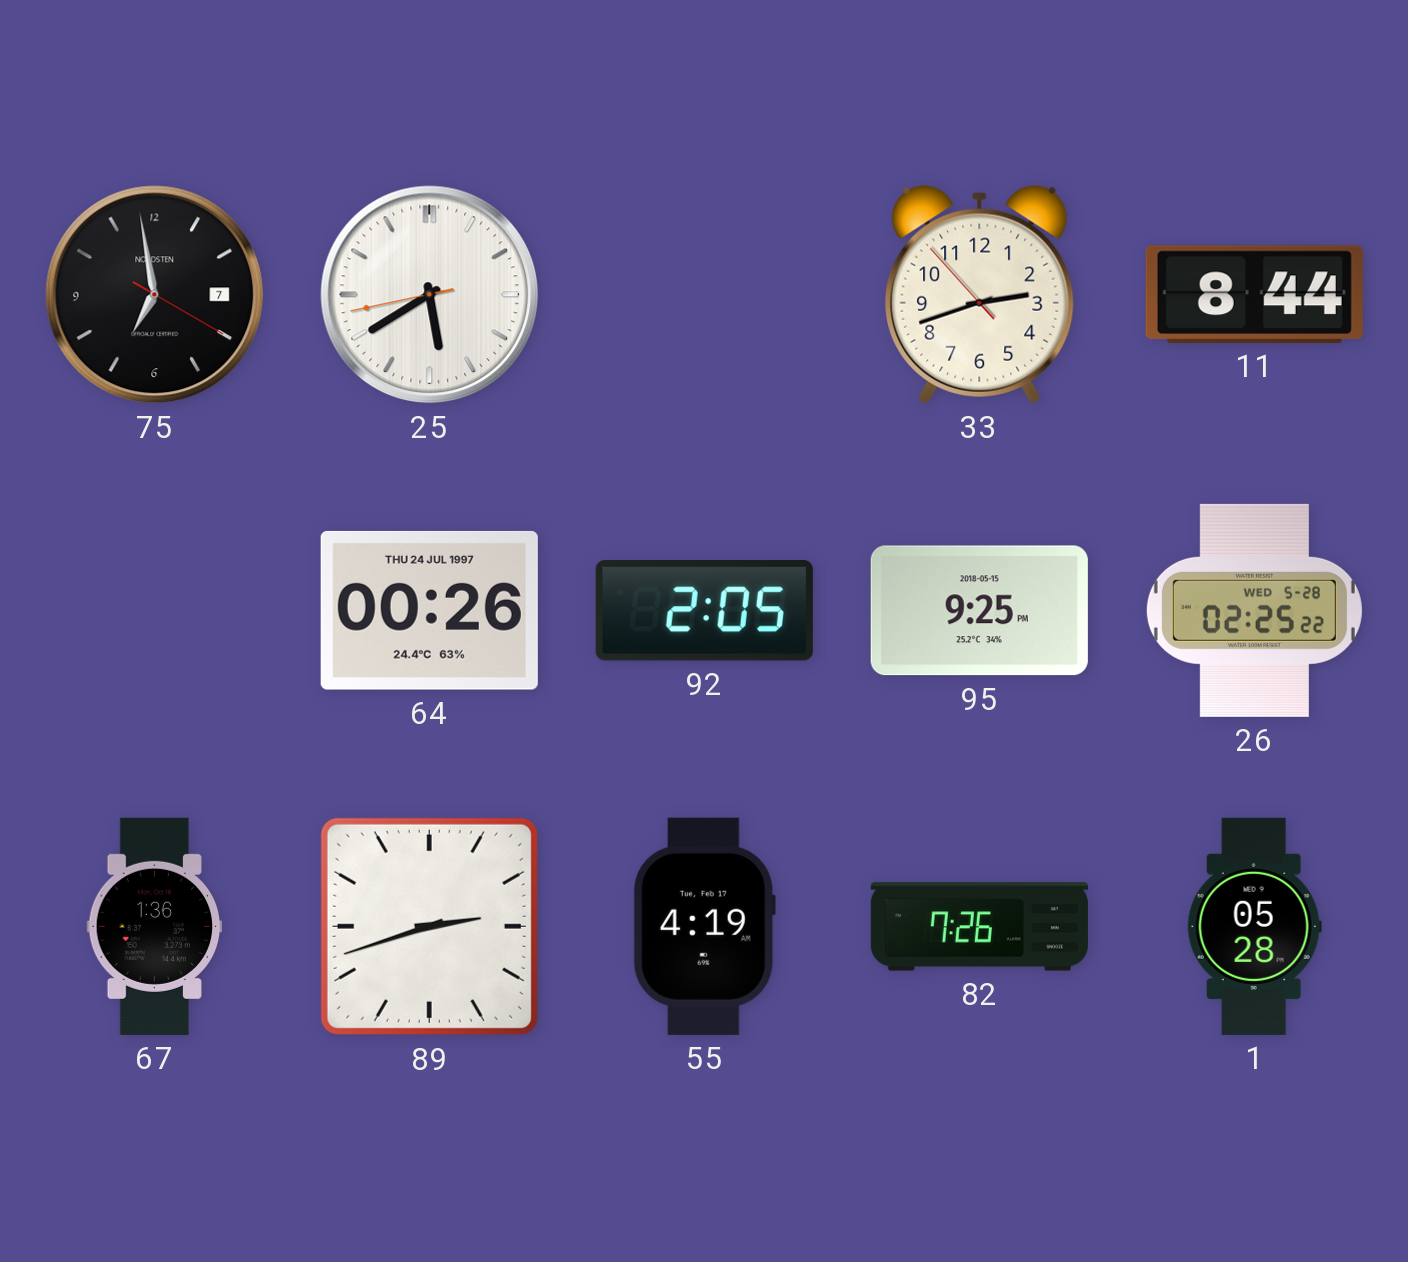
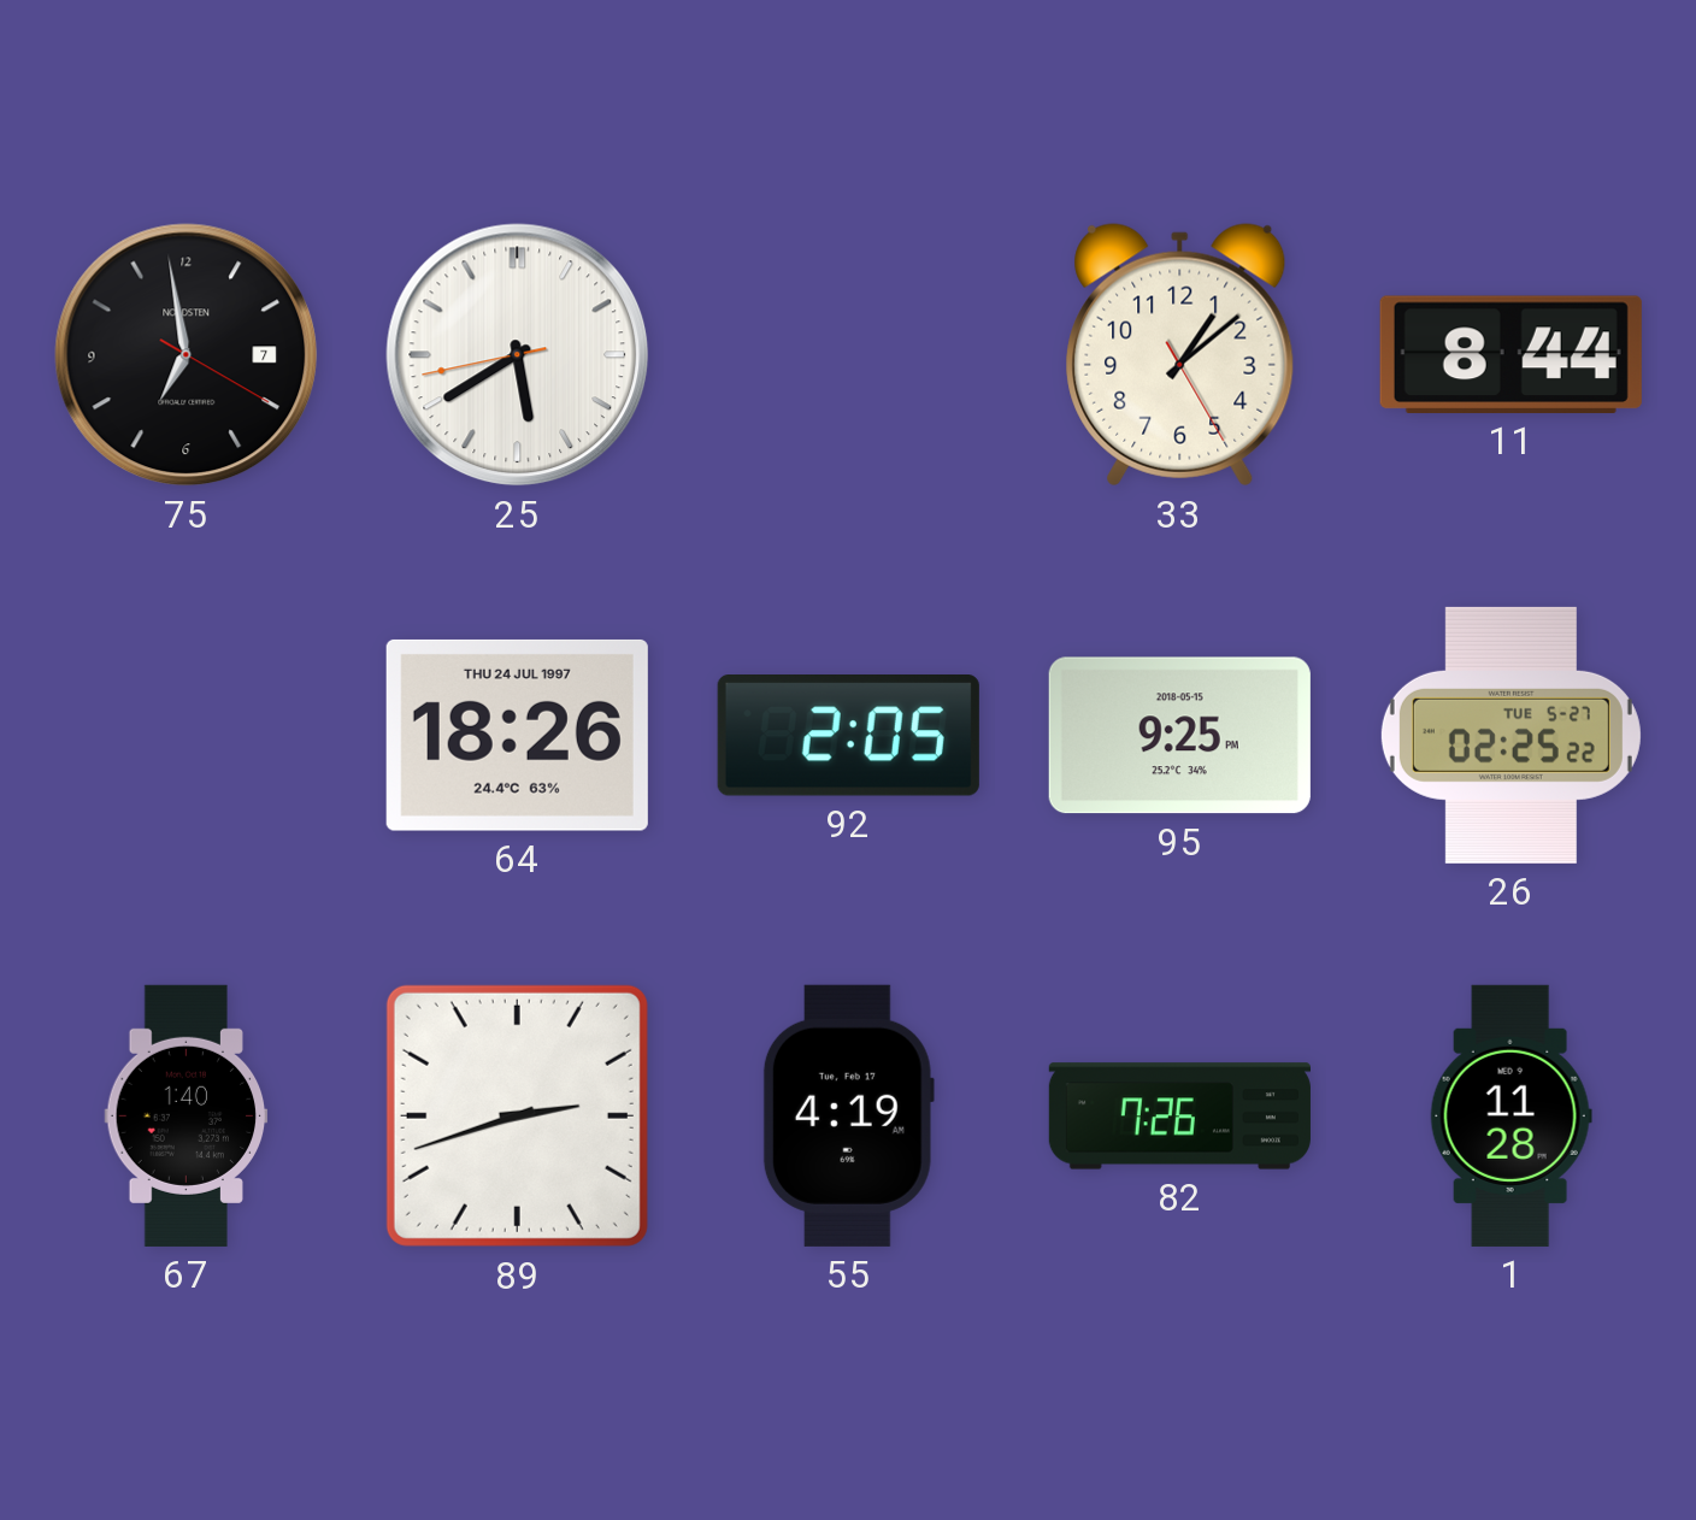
33: 2:41 -> 1:08
64: 00:26 -> 18:26
26 date: WED 5-28 -> TUE 5-27
67: 1:36 -> 1:40
1: 05:28 -> 11:28
